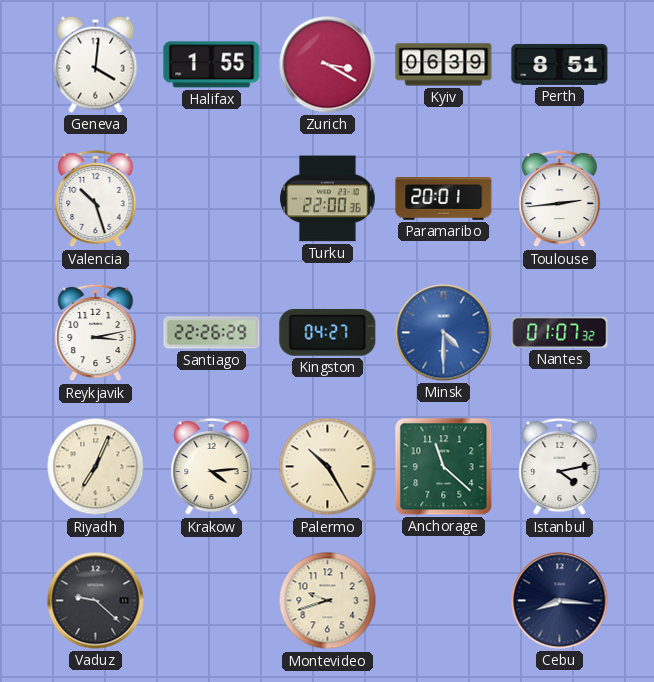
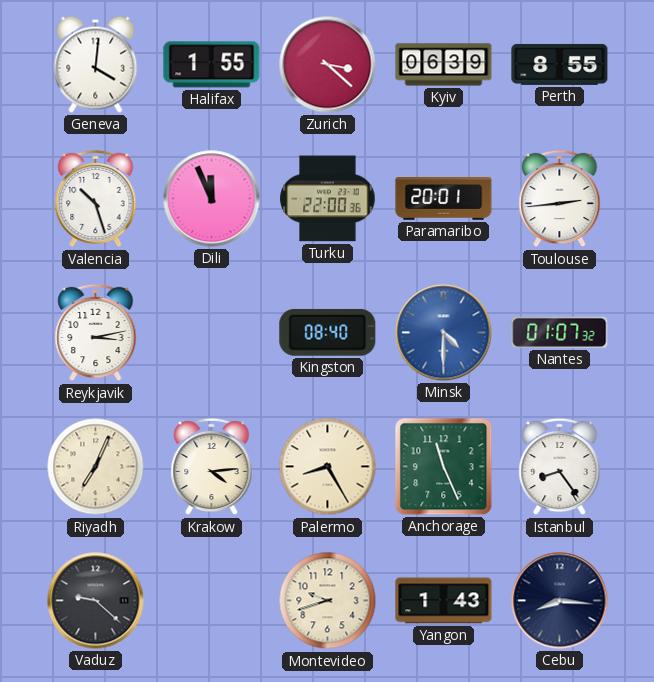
Zurich: 3:20 -> 3:22
Perth: 8:51 -> 8:55
Dili: none -> 11:56
Santiago: 22:26 -> none
Kingston: 04:27 -> 08:40
Palermo: 10:25 -> 8:25
Anchorage: 11:22 -> 11:26
Istanbul: 4:13 -> 8:24
Yangon: none -> 1:43
